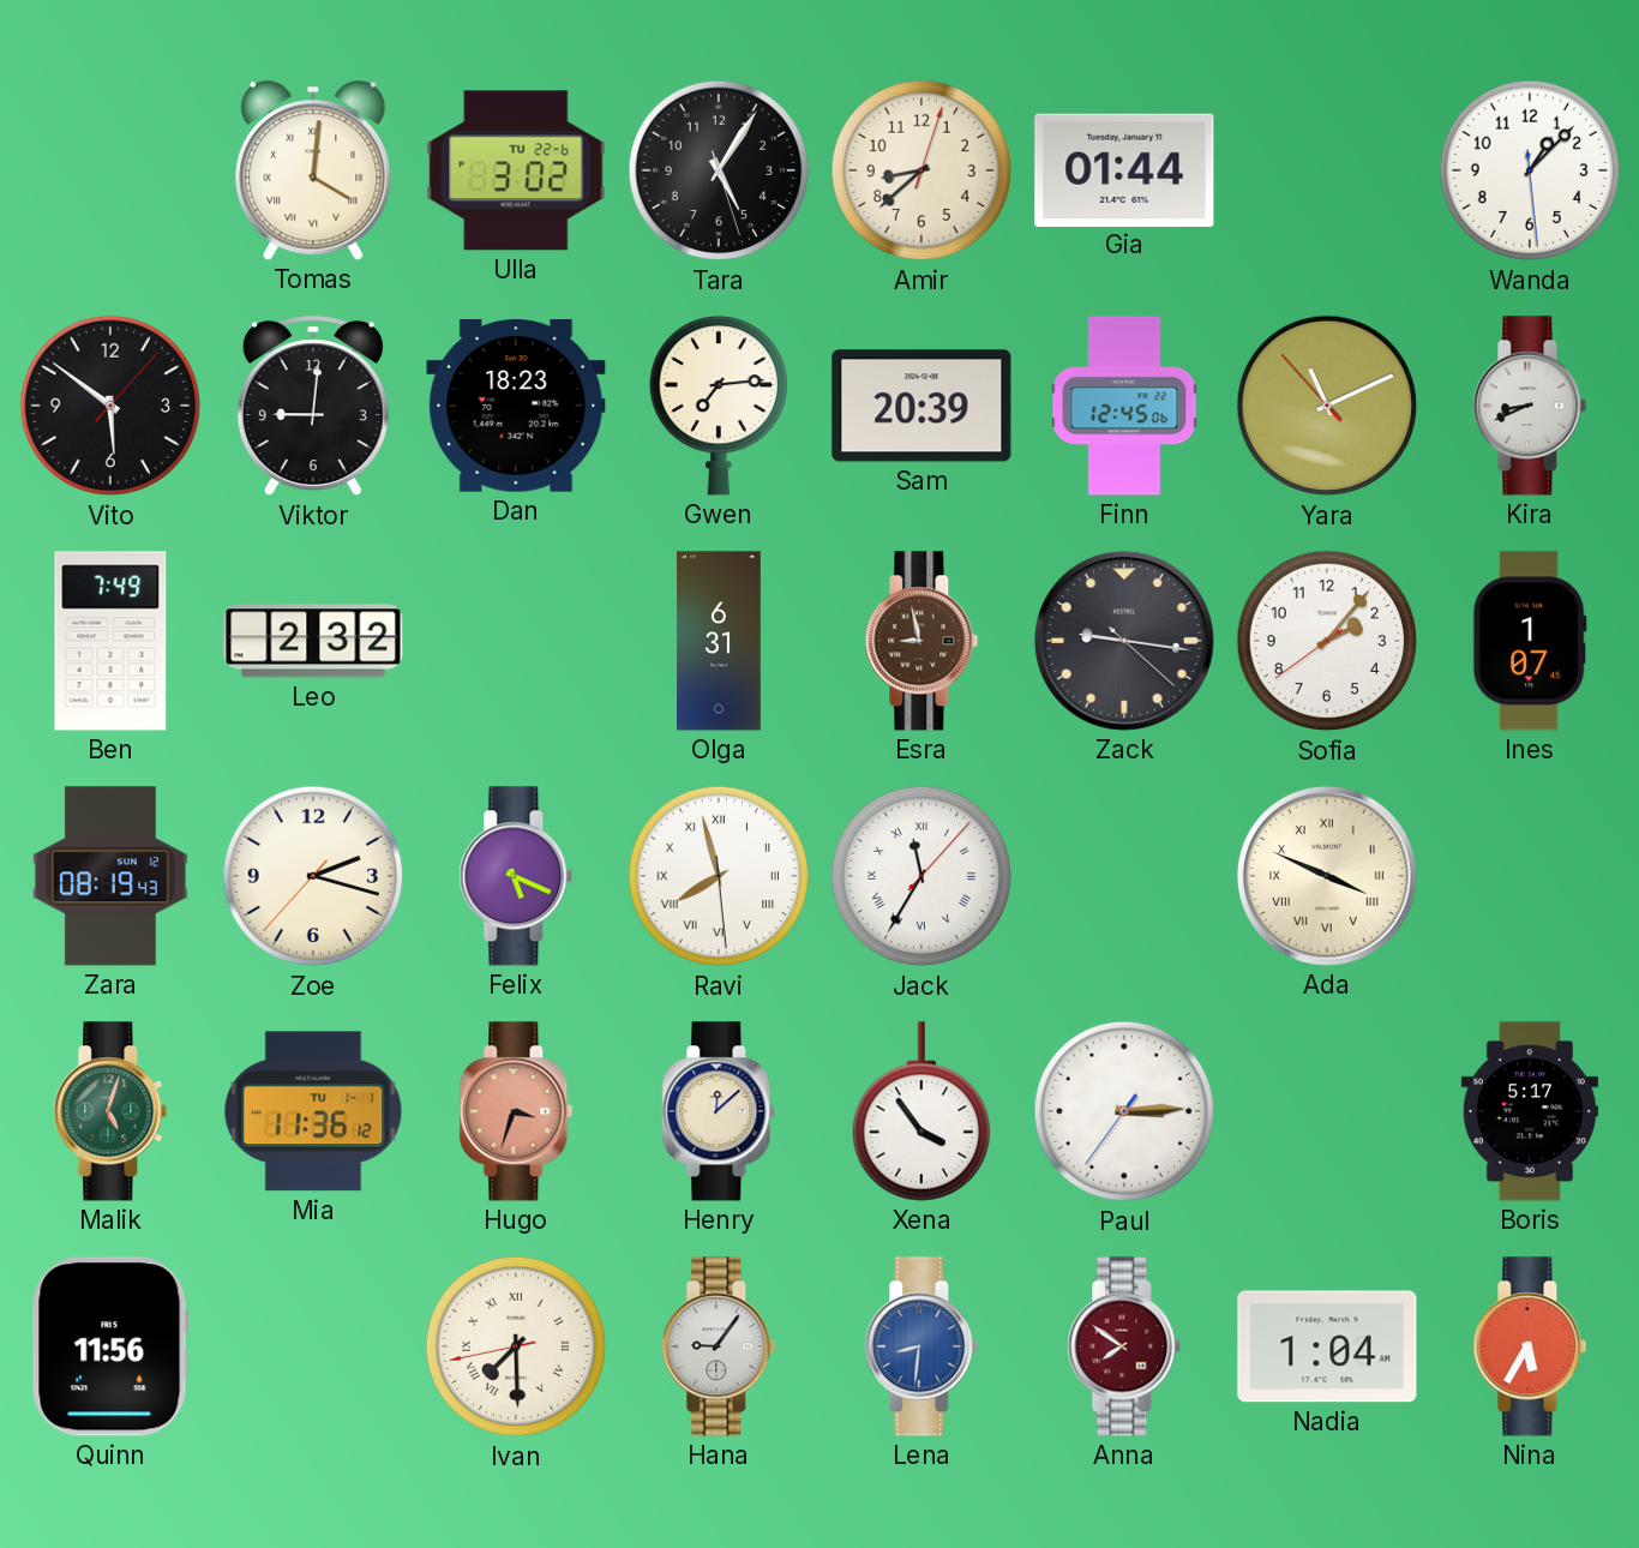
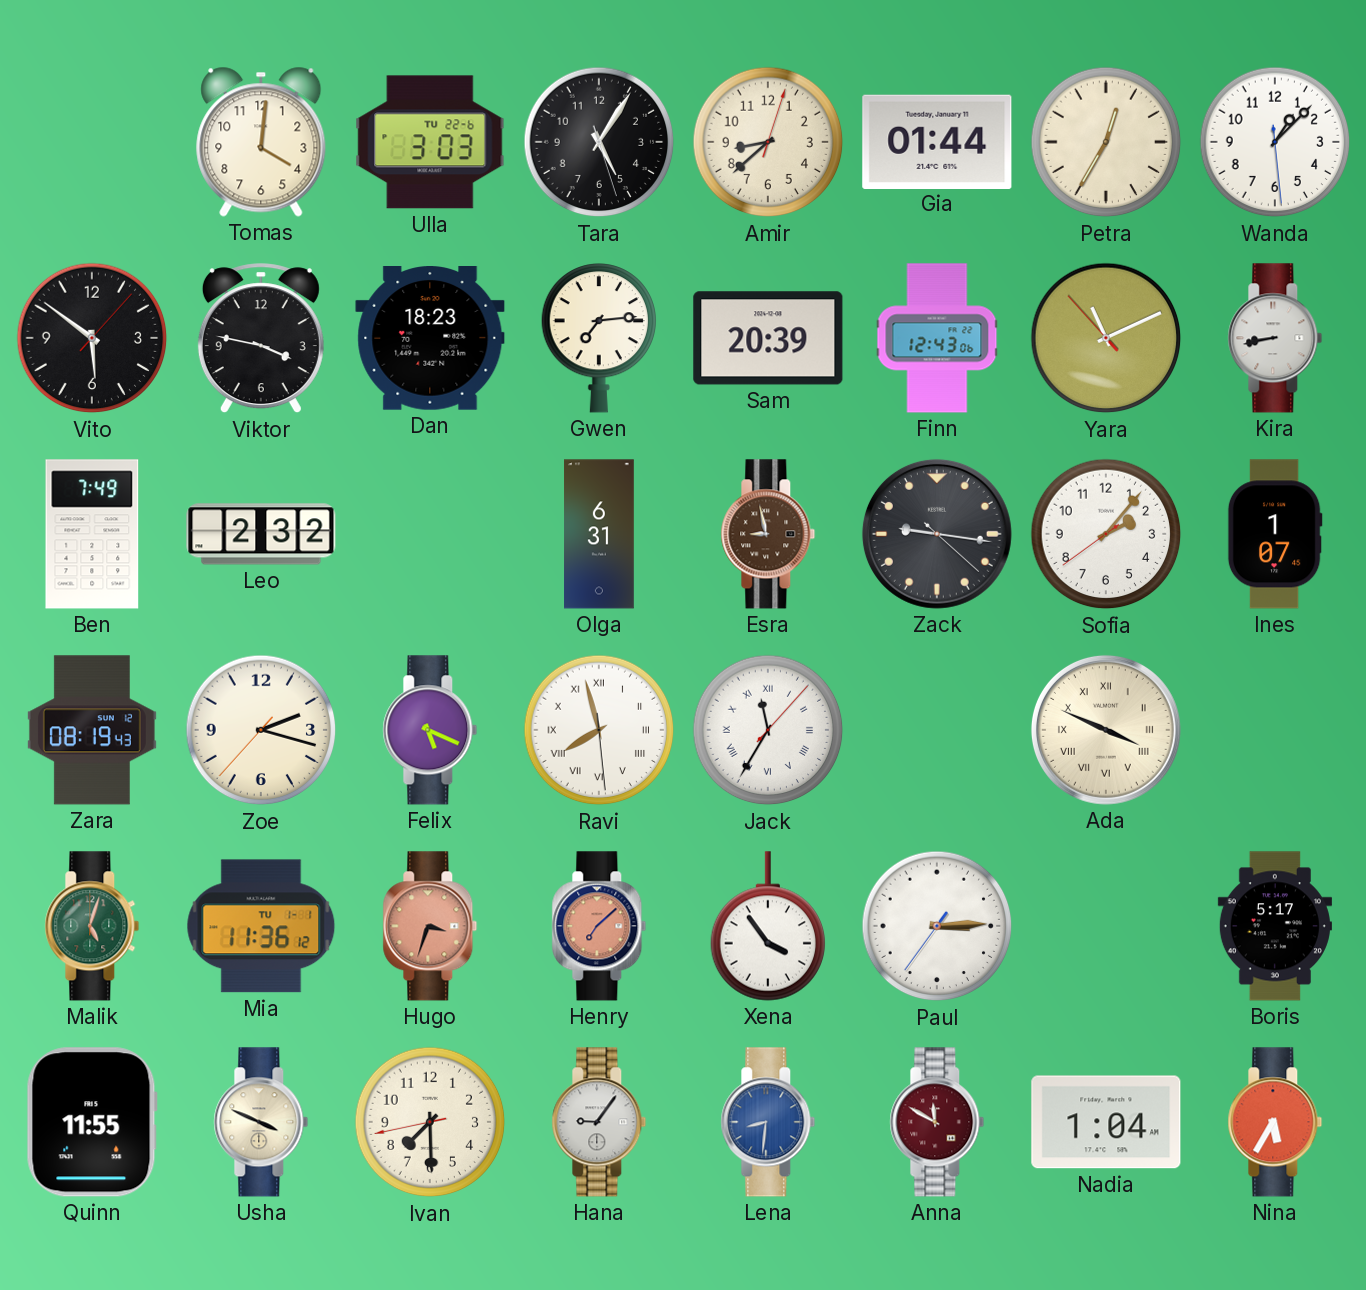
Tomas numerals: Roman -> Arabic
Ulla: 3:02 -> 3:03
Petra: none -> 12:35
Viktor: 9:01 -> 3:47
Finn: 12:45 -> 12:43
Kira: 8:41 -> 8:43
Henry: 12:08 -> 7:08
Henry dial: cream -> salmon
Quinn: 11:56 -> 11:55
Usha: none -> 3:49
Ivan numerals: Roman -> Arabic
Anna: 7:51 -> 11:50
